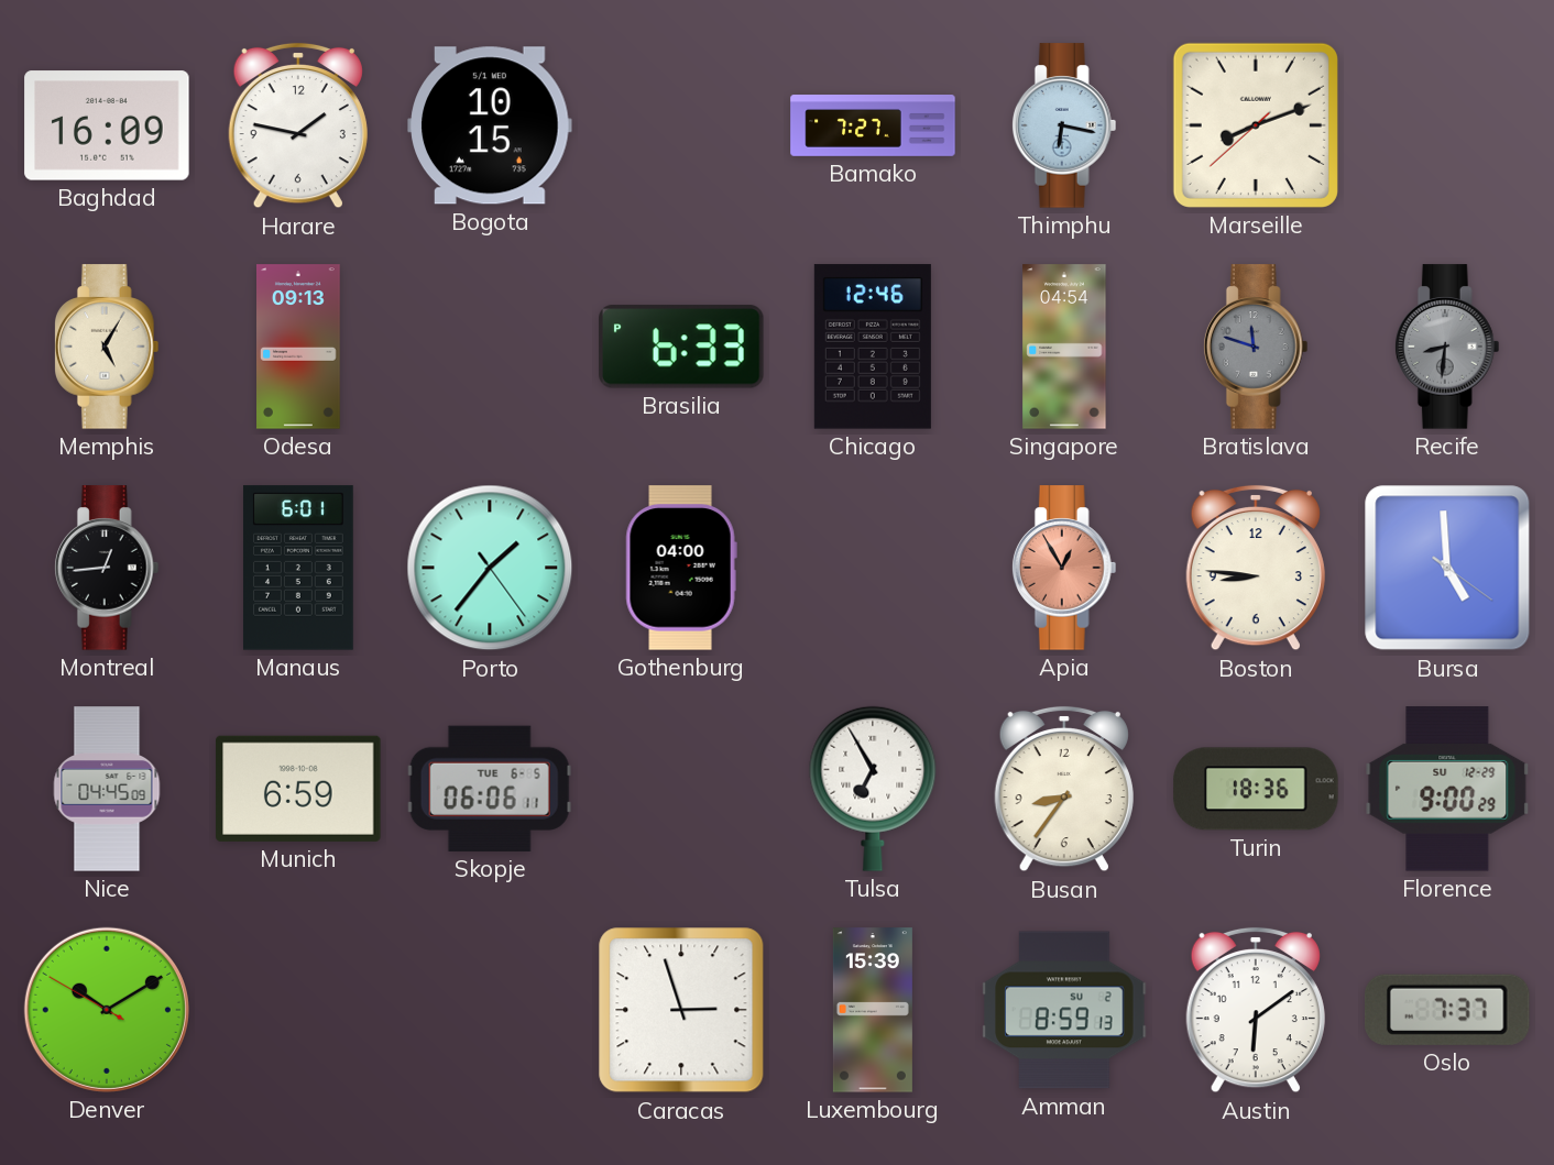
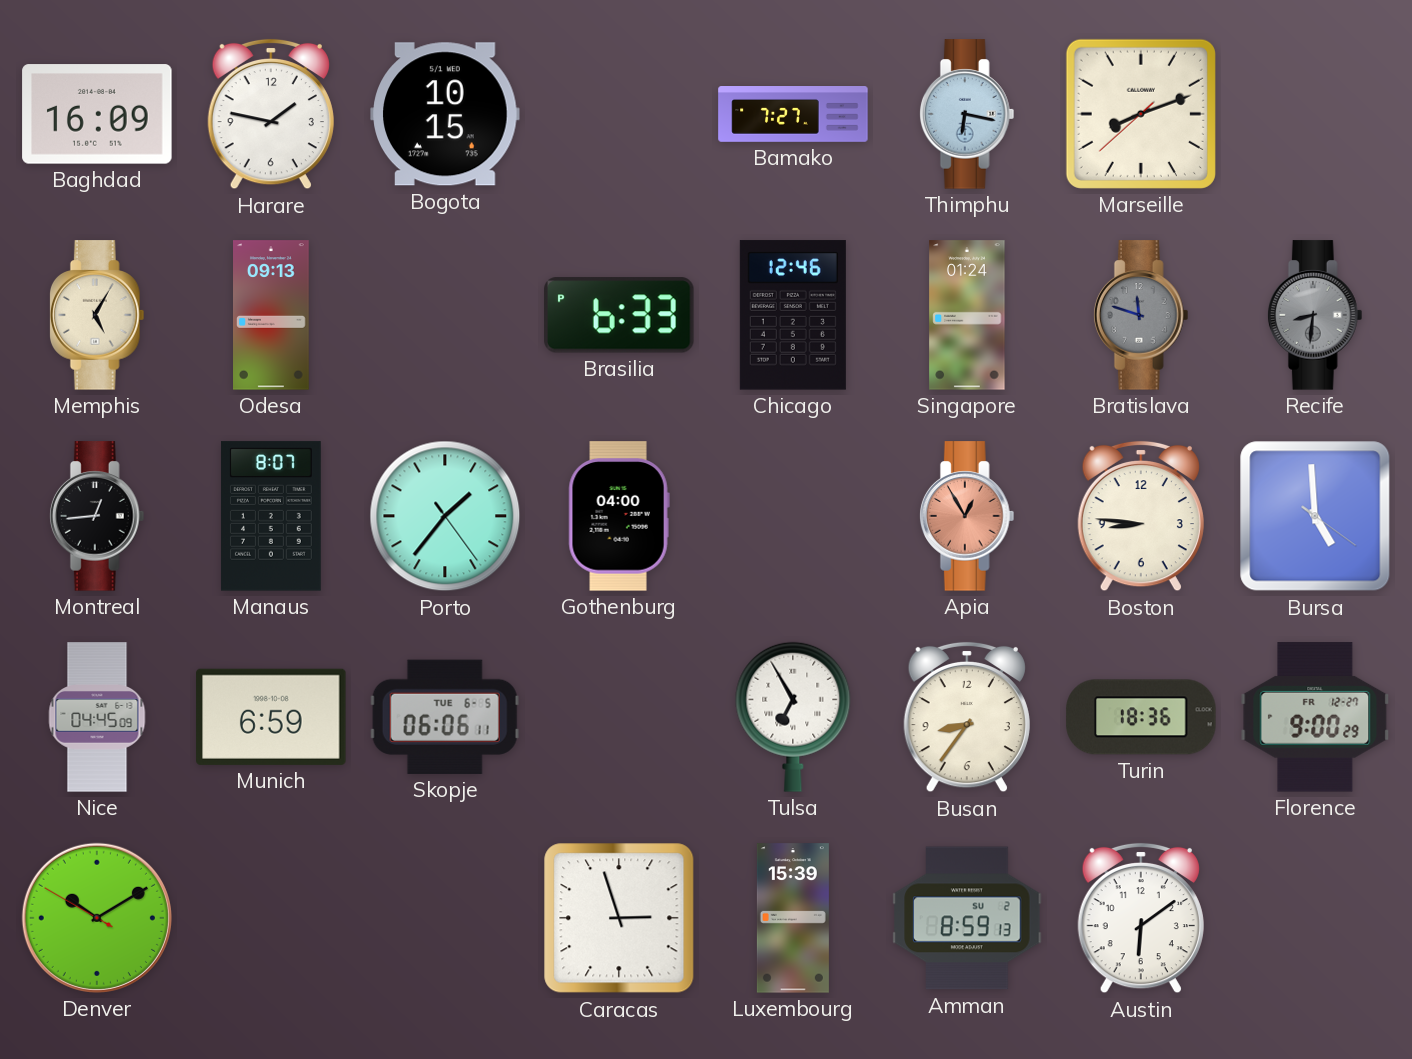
Singapore: 04:54 -> 01:24
Manaus: 6:01 -> 8:07
Florence date: SU 12-29 -> FR 12-27
Oslo: 7:37 -> none
